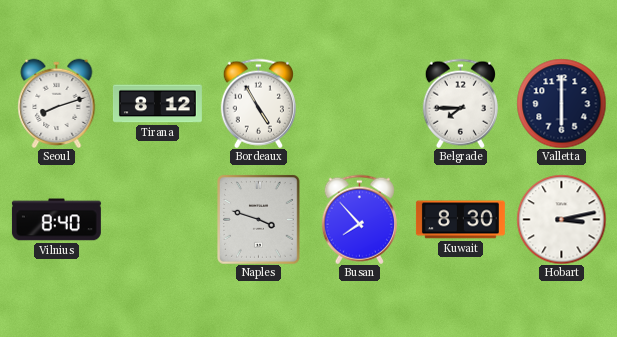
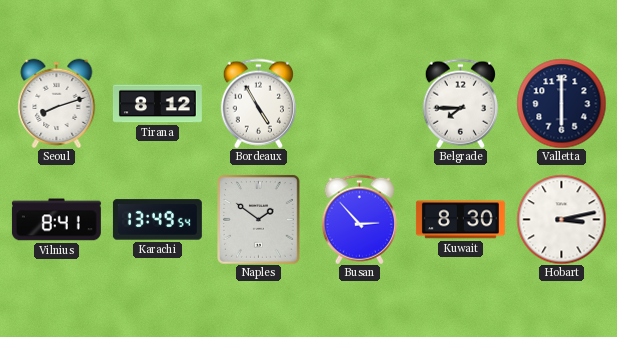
Vilnius: 8:40 -> 8:41
Karachi: none -> 13:49
Naples: 3:48 -> 1:51
Busan: 7:53 -> 2:53
